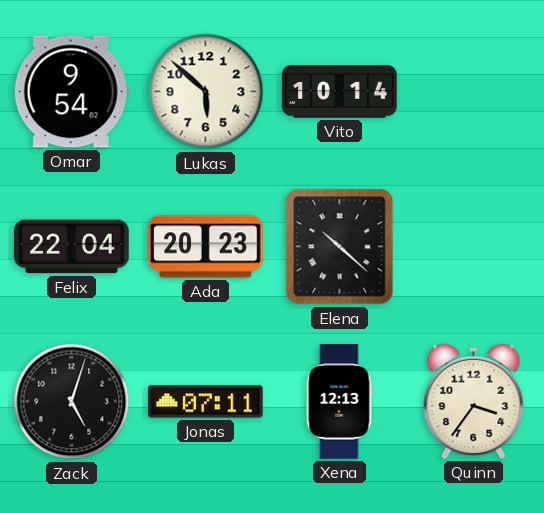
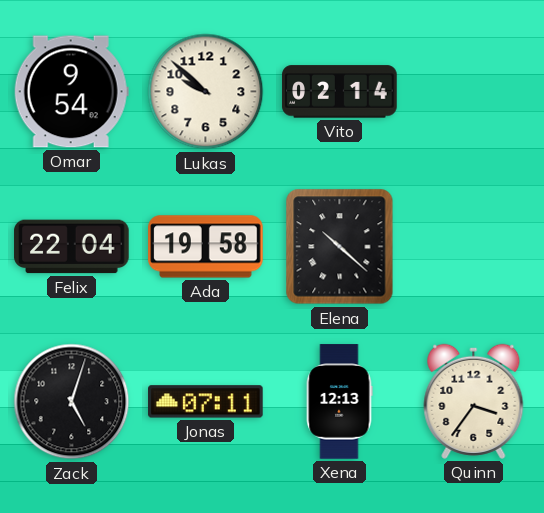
Lukas: 5:52 -> 9:52
Vito: 10:14 -> 02:14
Ada: 20:23 -> 19:58
